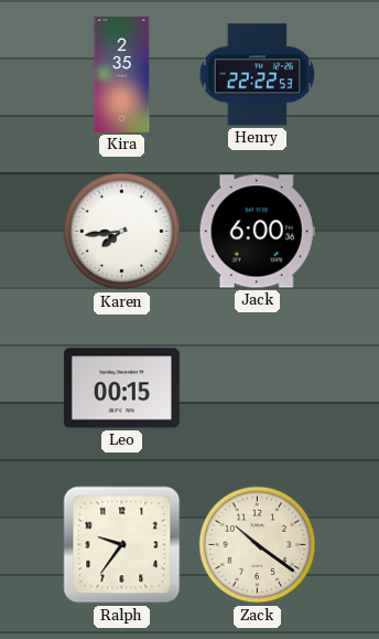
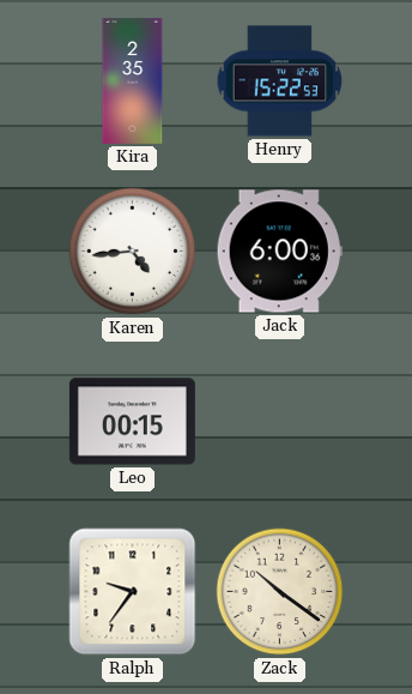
Henry: 22:22 -> 15:22
Karen: 7:44 -> 4:44
